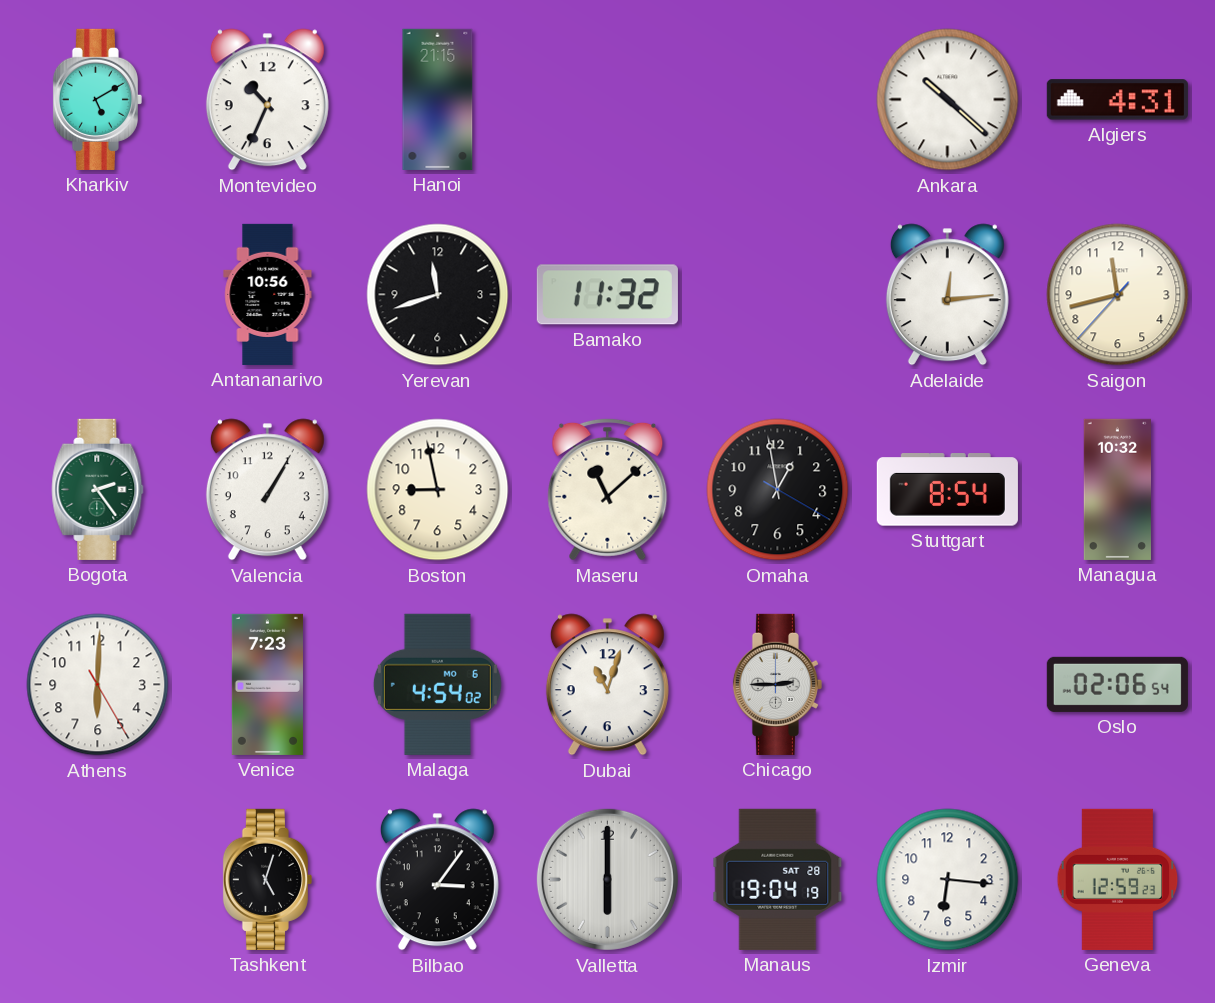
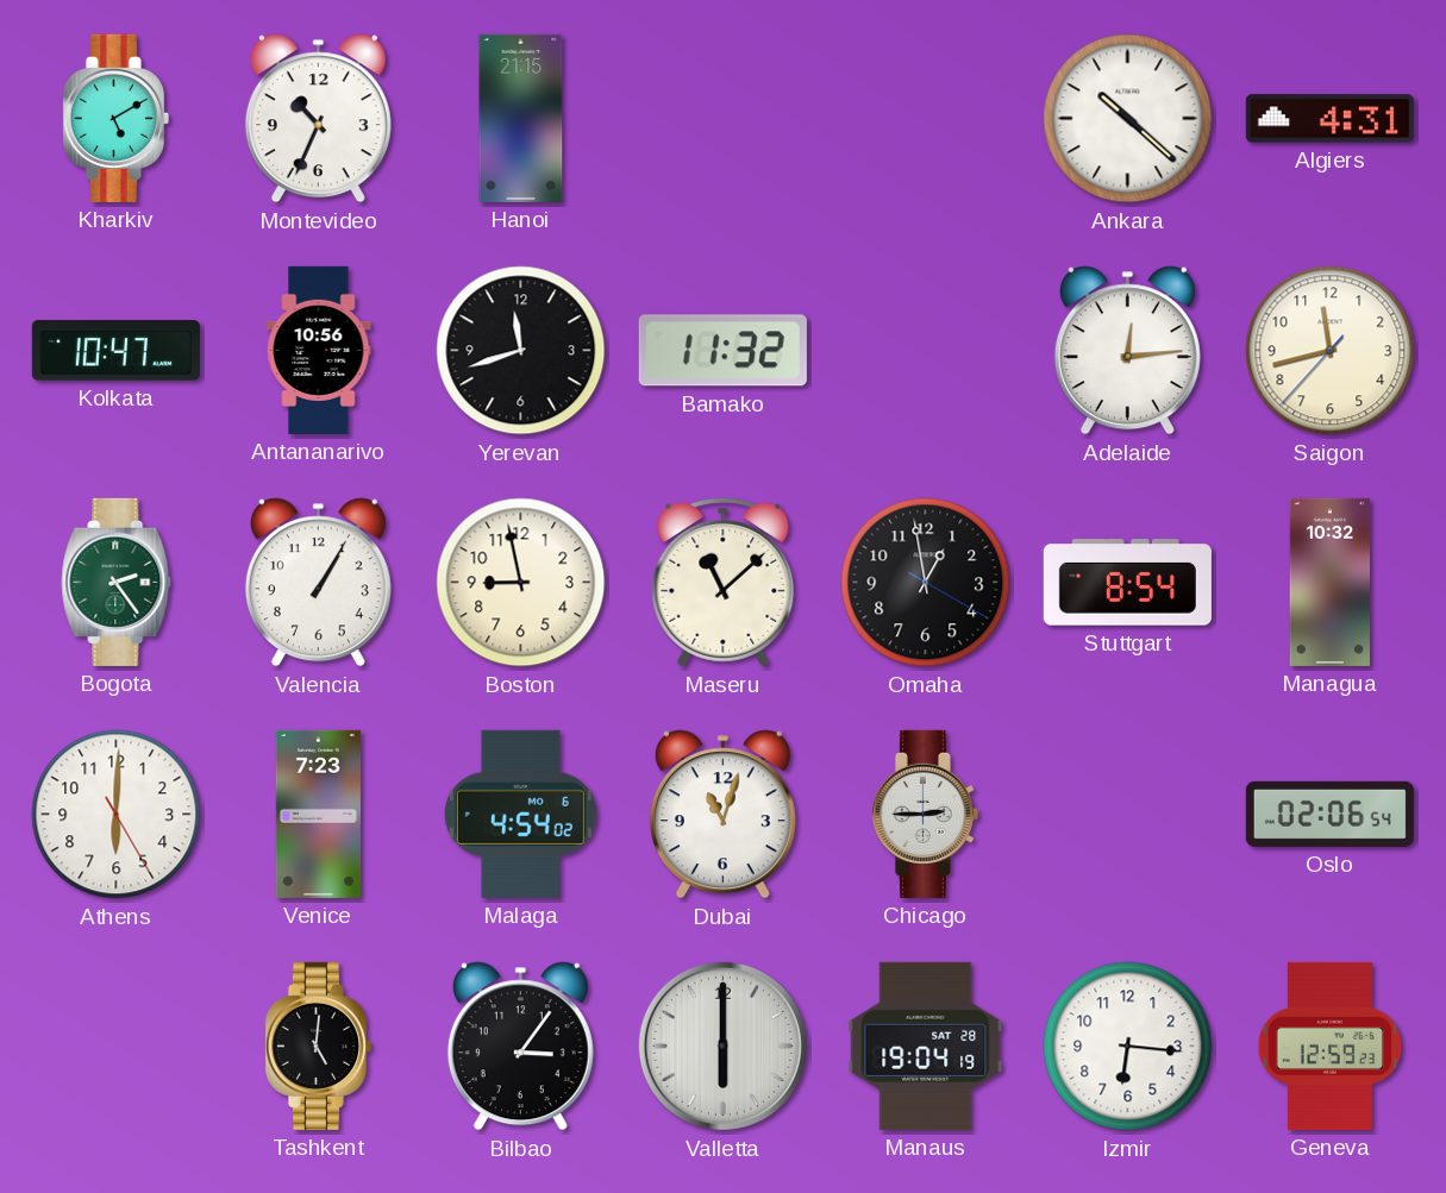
Kolkata: none -> 10:47
Tashkent: 5:03 -> 5:01
